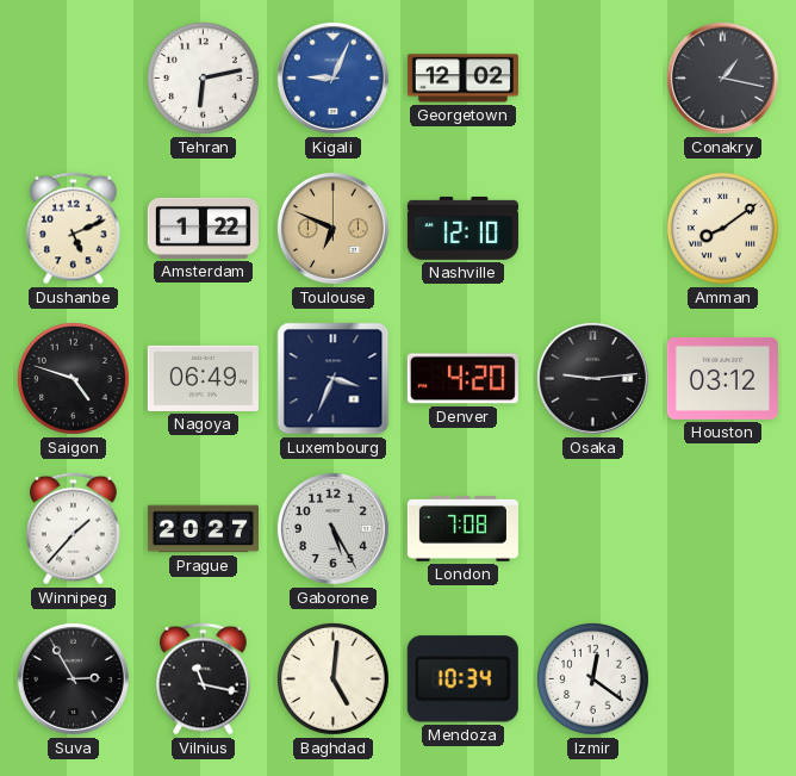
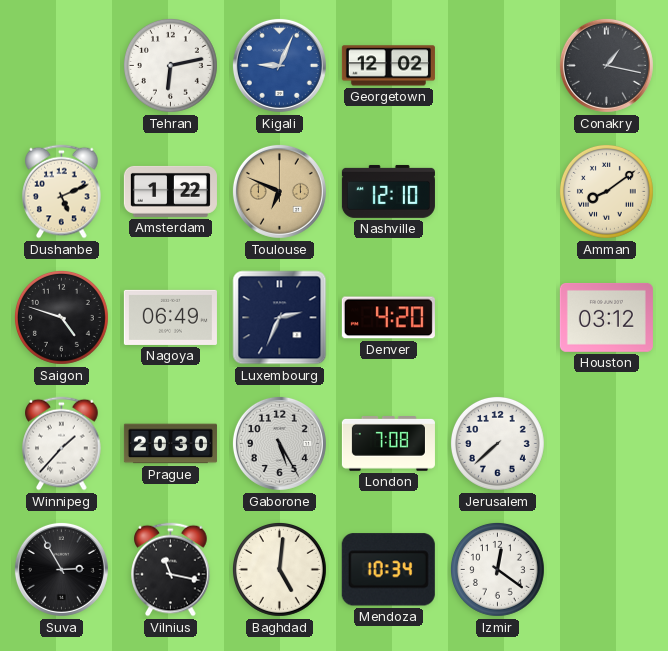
Luxembourg: 3:34 -> 2:34
Osaka: 9:14 -> none
Prague: 20:27 -> 20:30
Jerusalem: none -> 7:38
